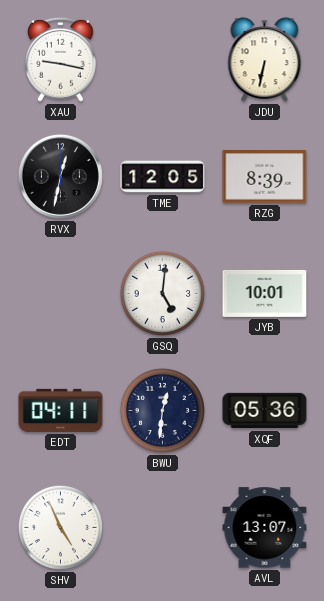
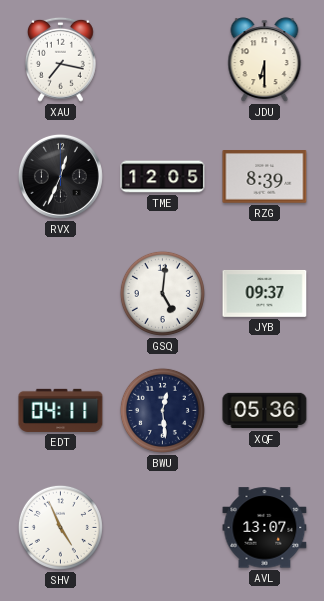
XAU: 9:17 -> 7:17
JDU: 6:32 -> 6:30
RVX: 12:32 -> 12:34
JYB: 10:01 -> 09:37
BWU: 12:31 -> 12:29
